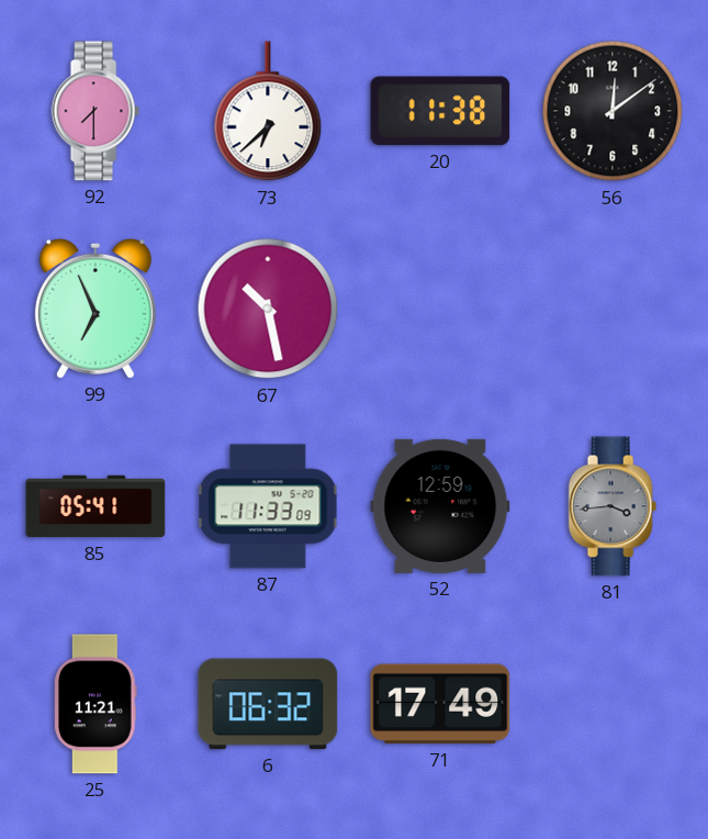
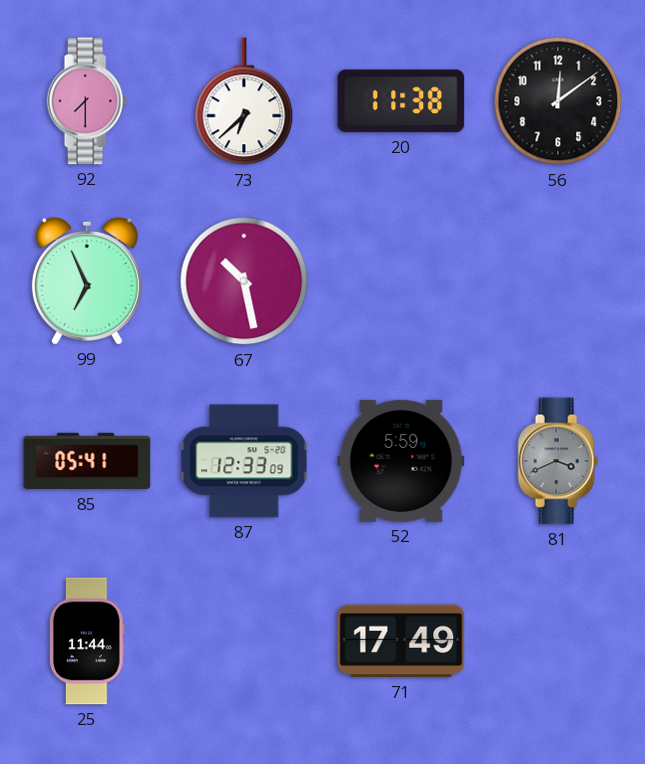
87: 11:33 -> 12:33
52: 12:59 -> 5:59
81: 3:44 -> 3:41
25: 11:21 -> 11:44
6: 06:32 -> none
